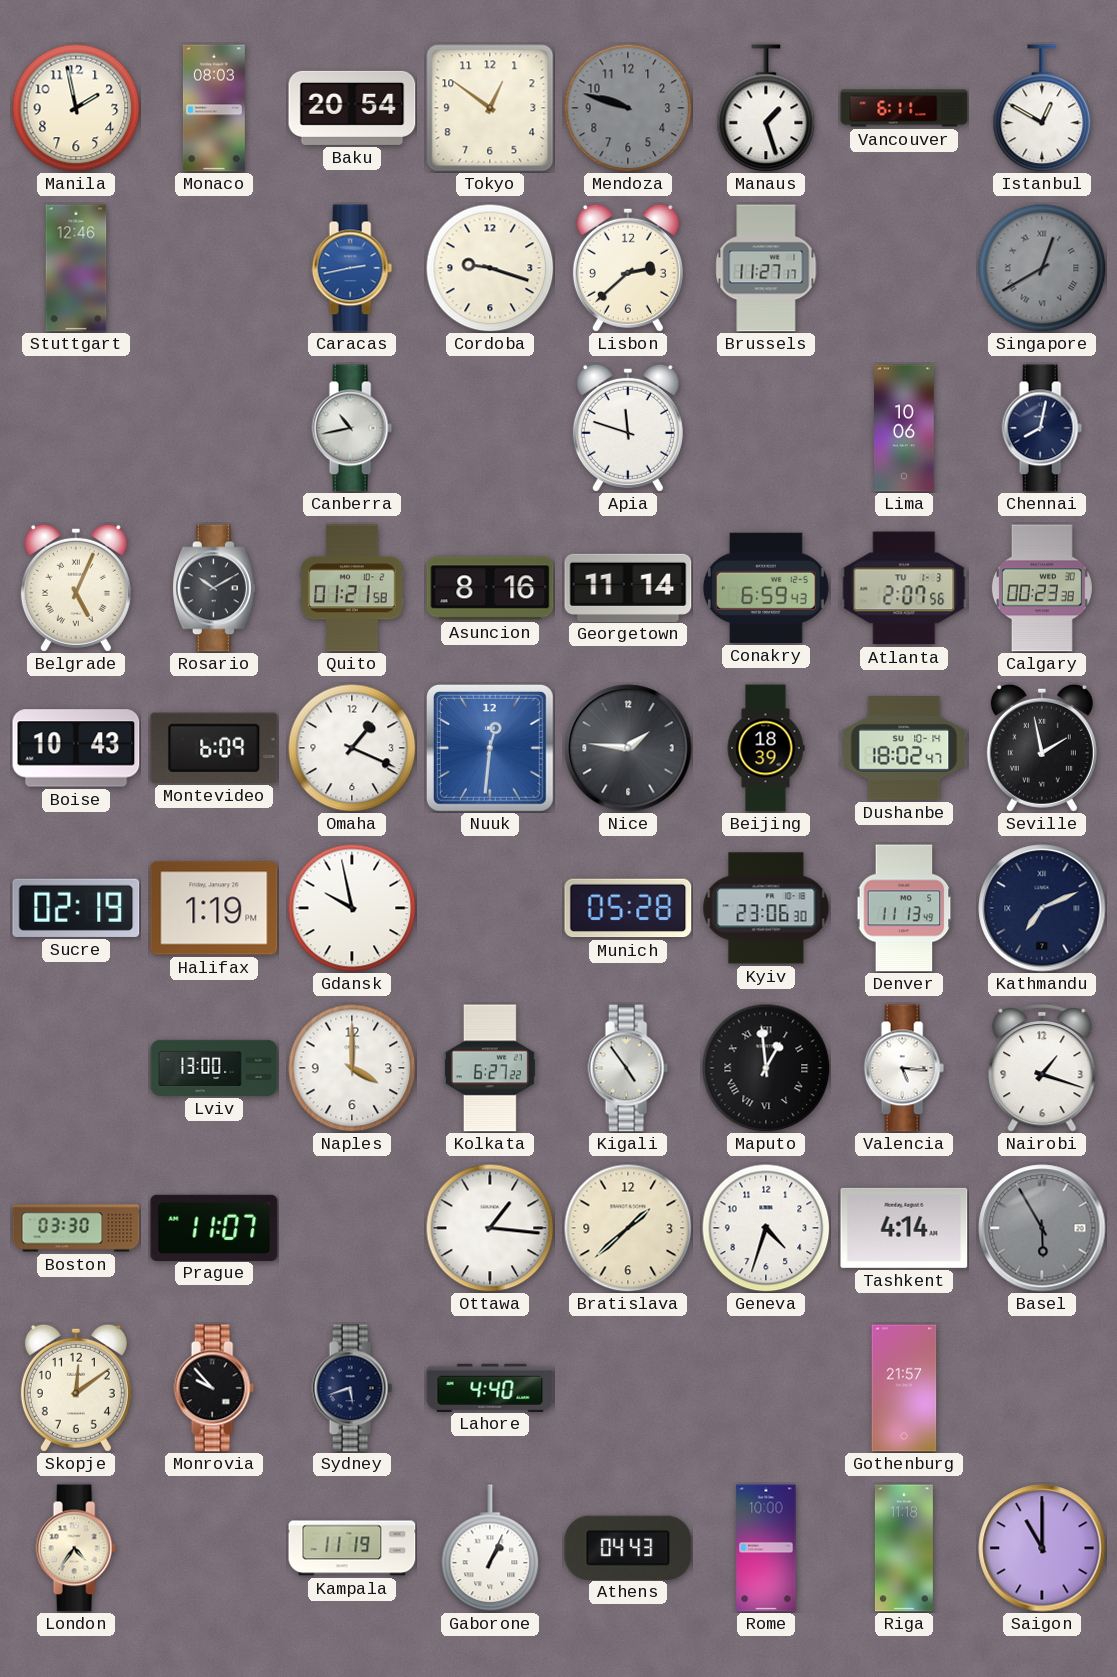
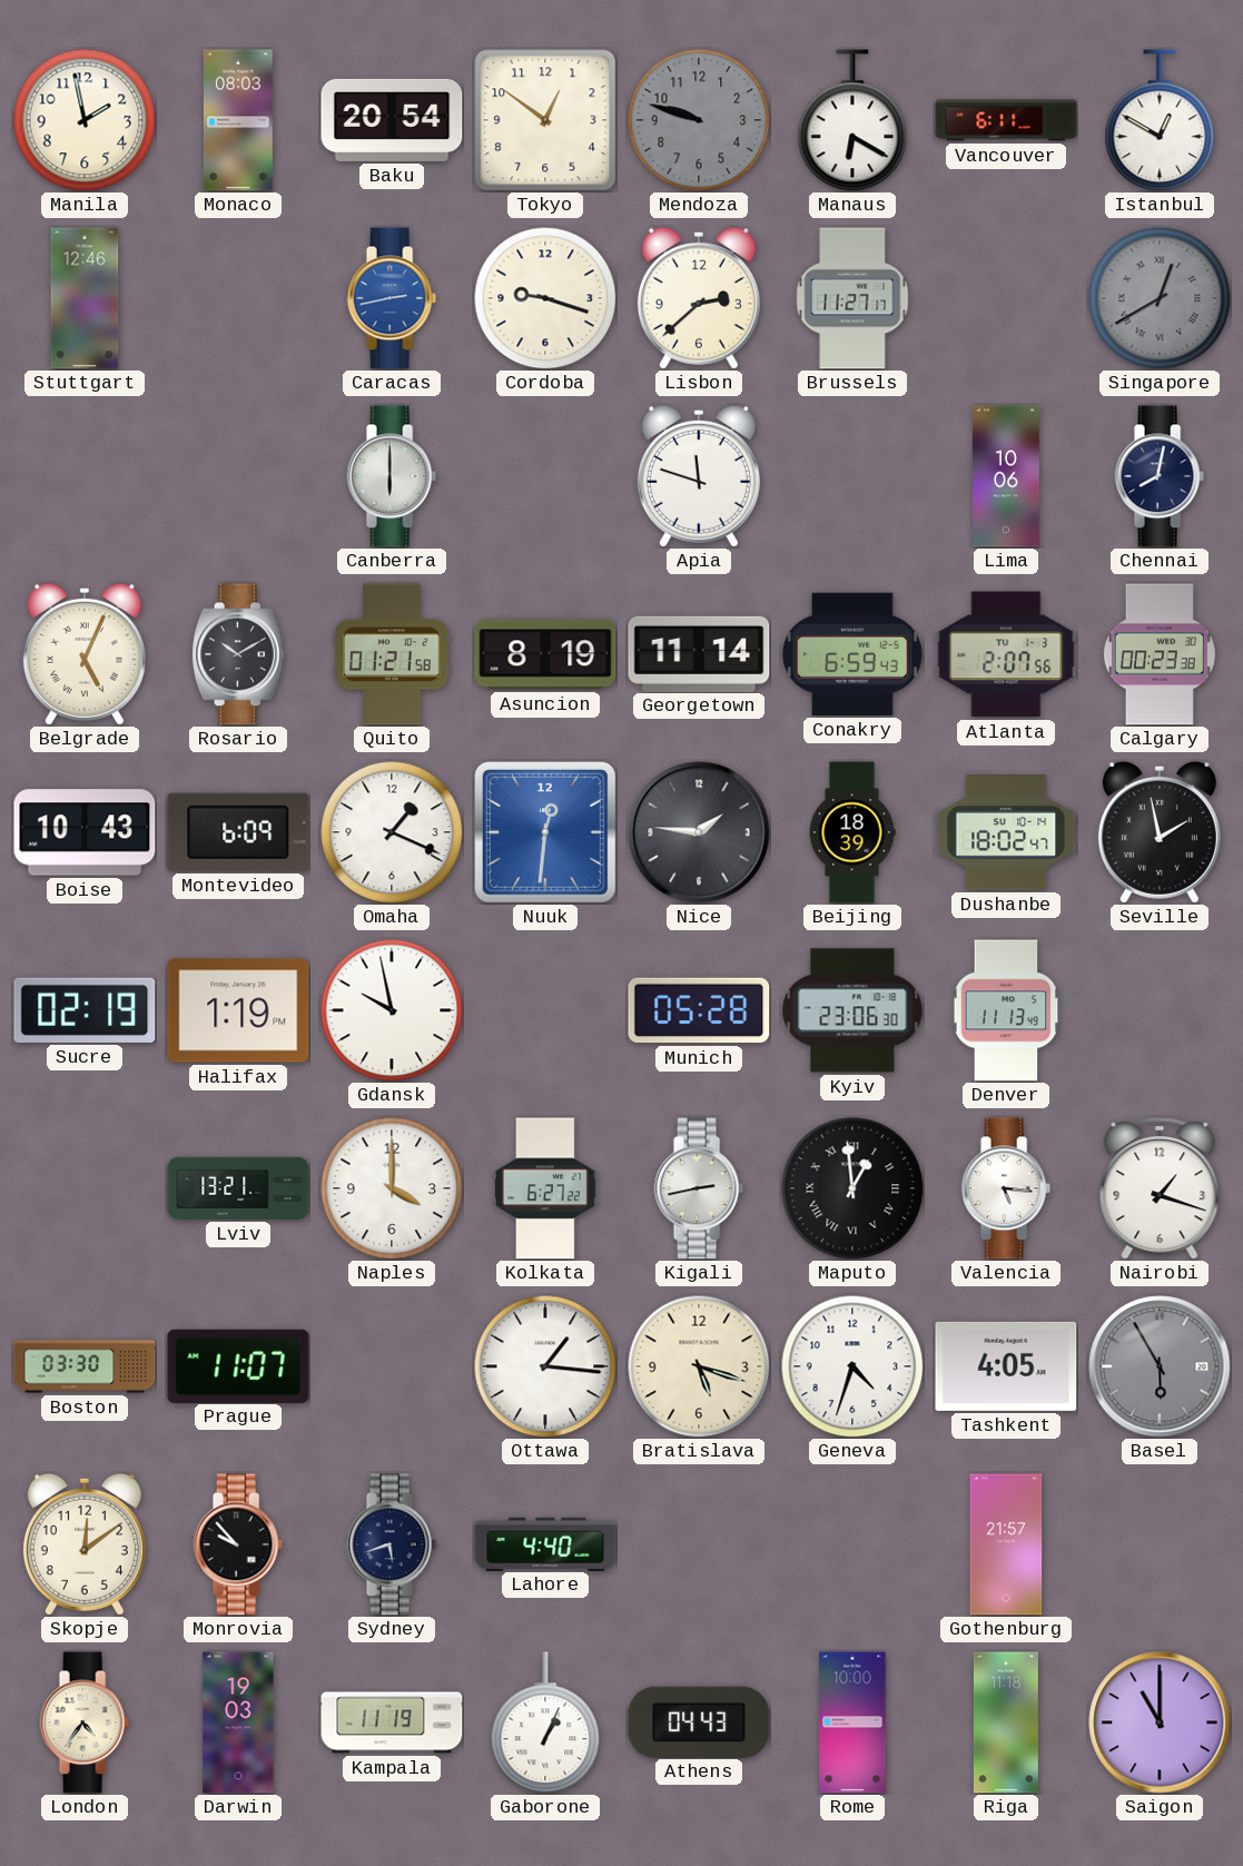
Manaus: 1:27 -> 6:20
Canberra: 10:43 -> 6:00
Asuncion: 8:16 -> 8:19
Kathmandu: 7:11 -> none
Lviv: 13:00 -> 13:21
Kigali: 4:54 -> 2:43
Bratislava: 1:38 -> 5:18
Tashkent: 4:14 -> 4:05
Darwin: none -> 19:03
